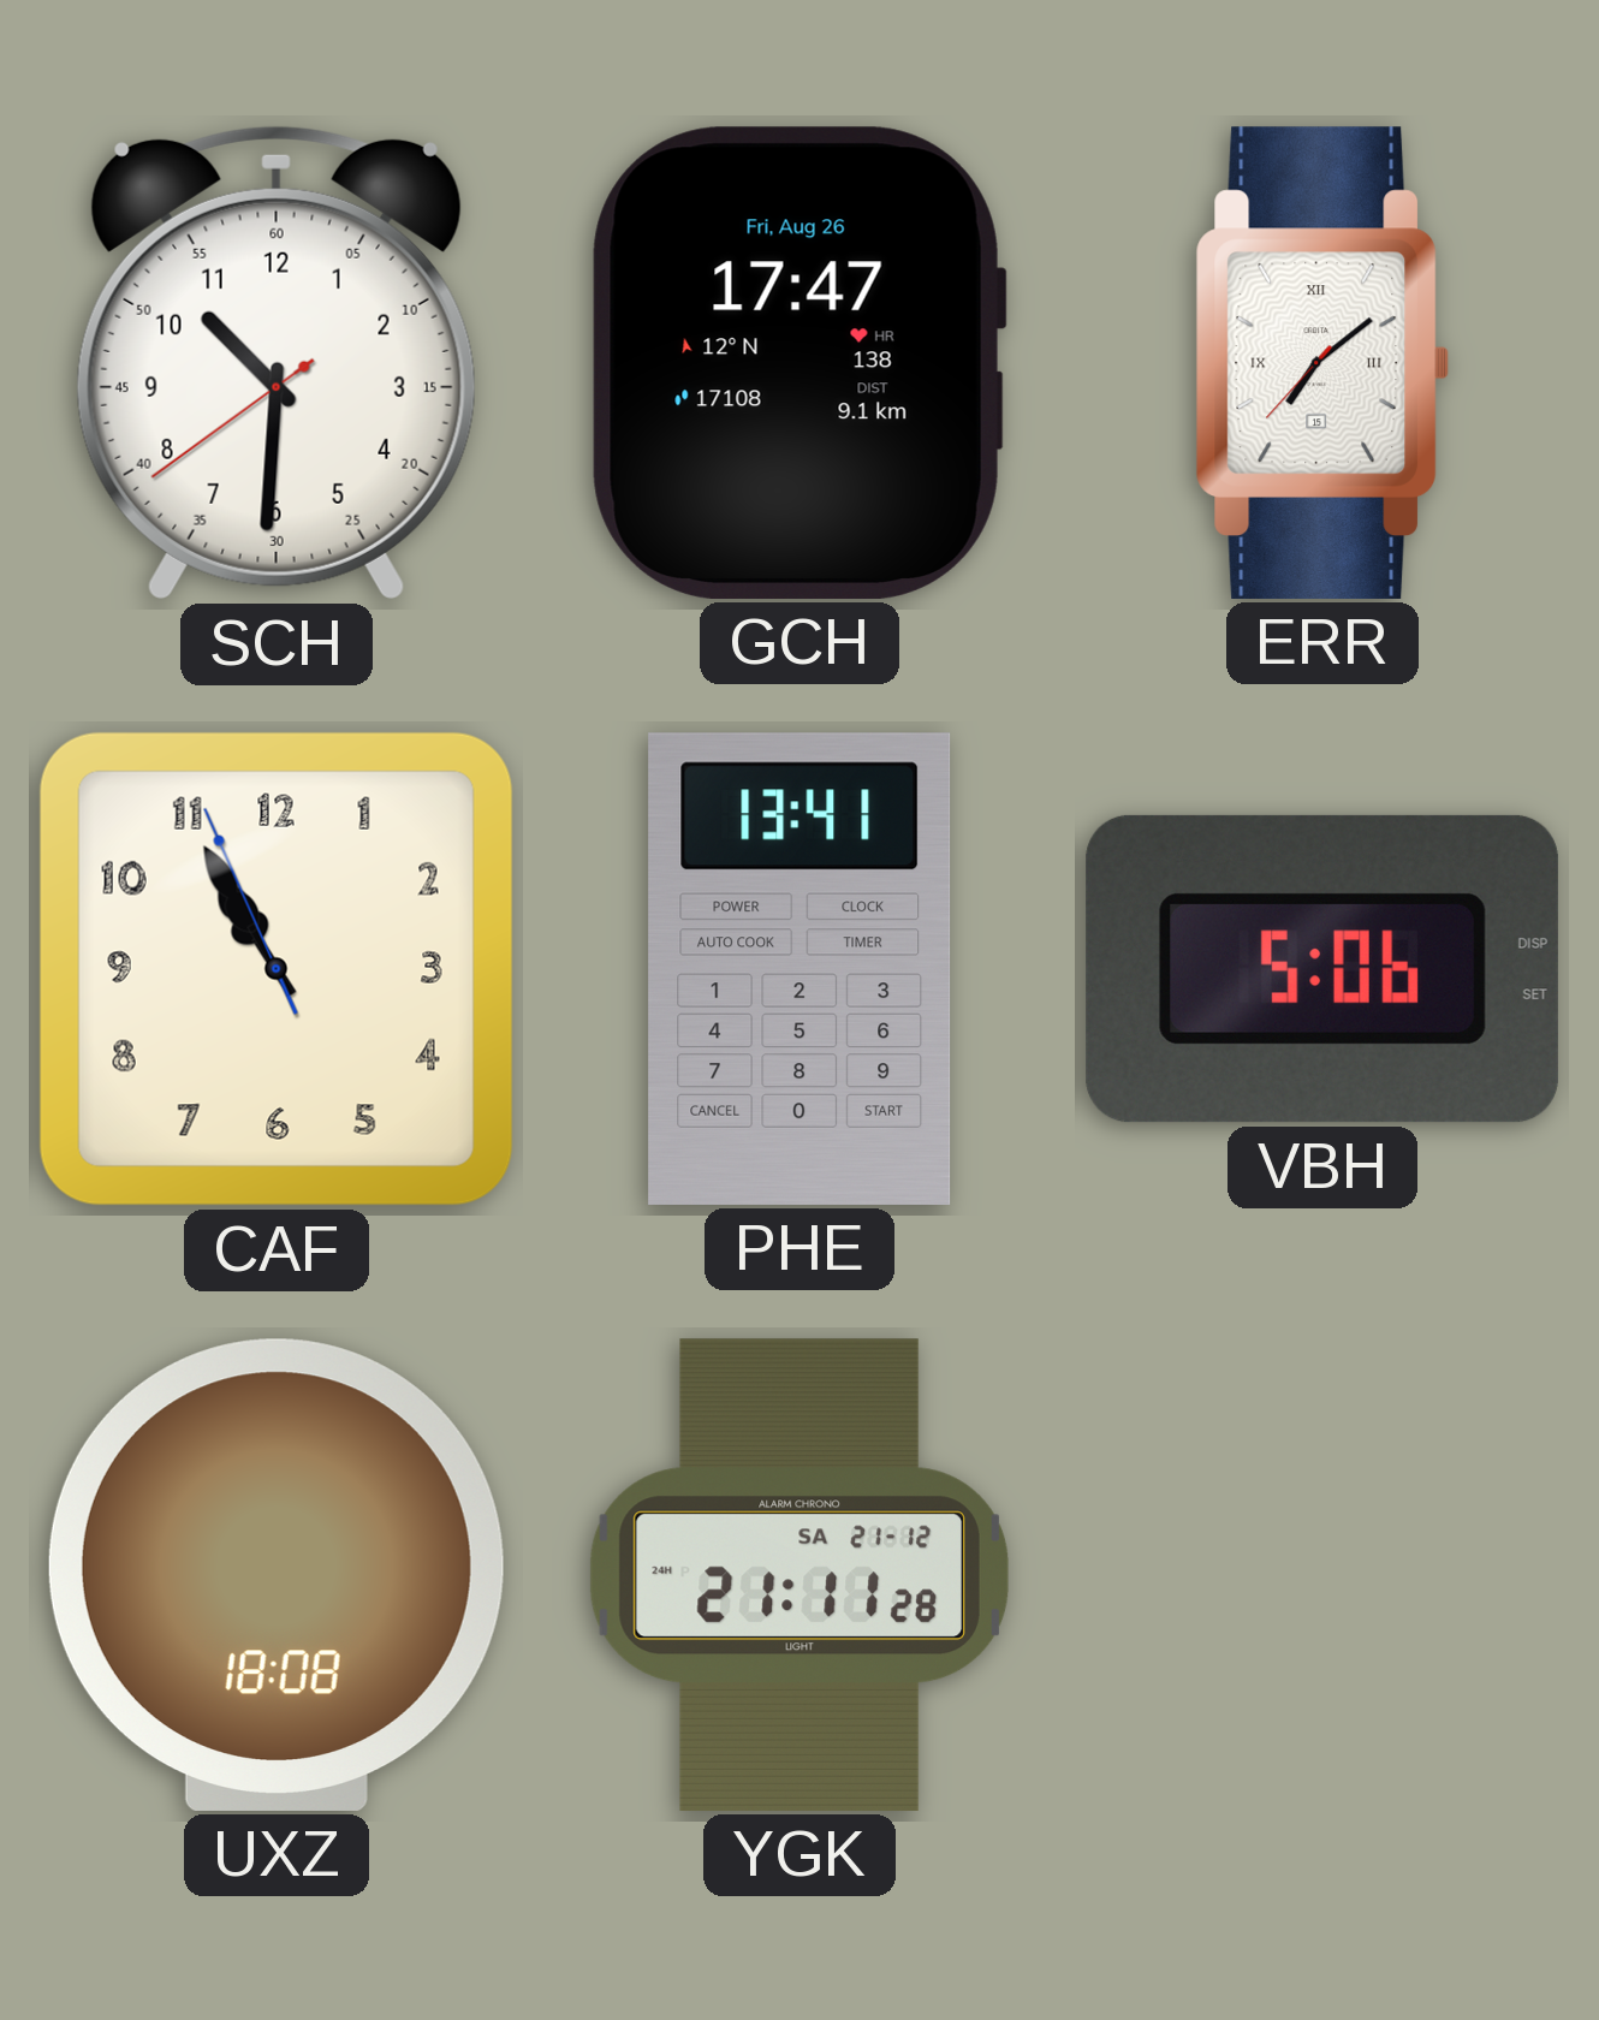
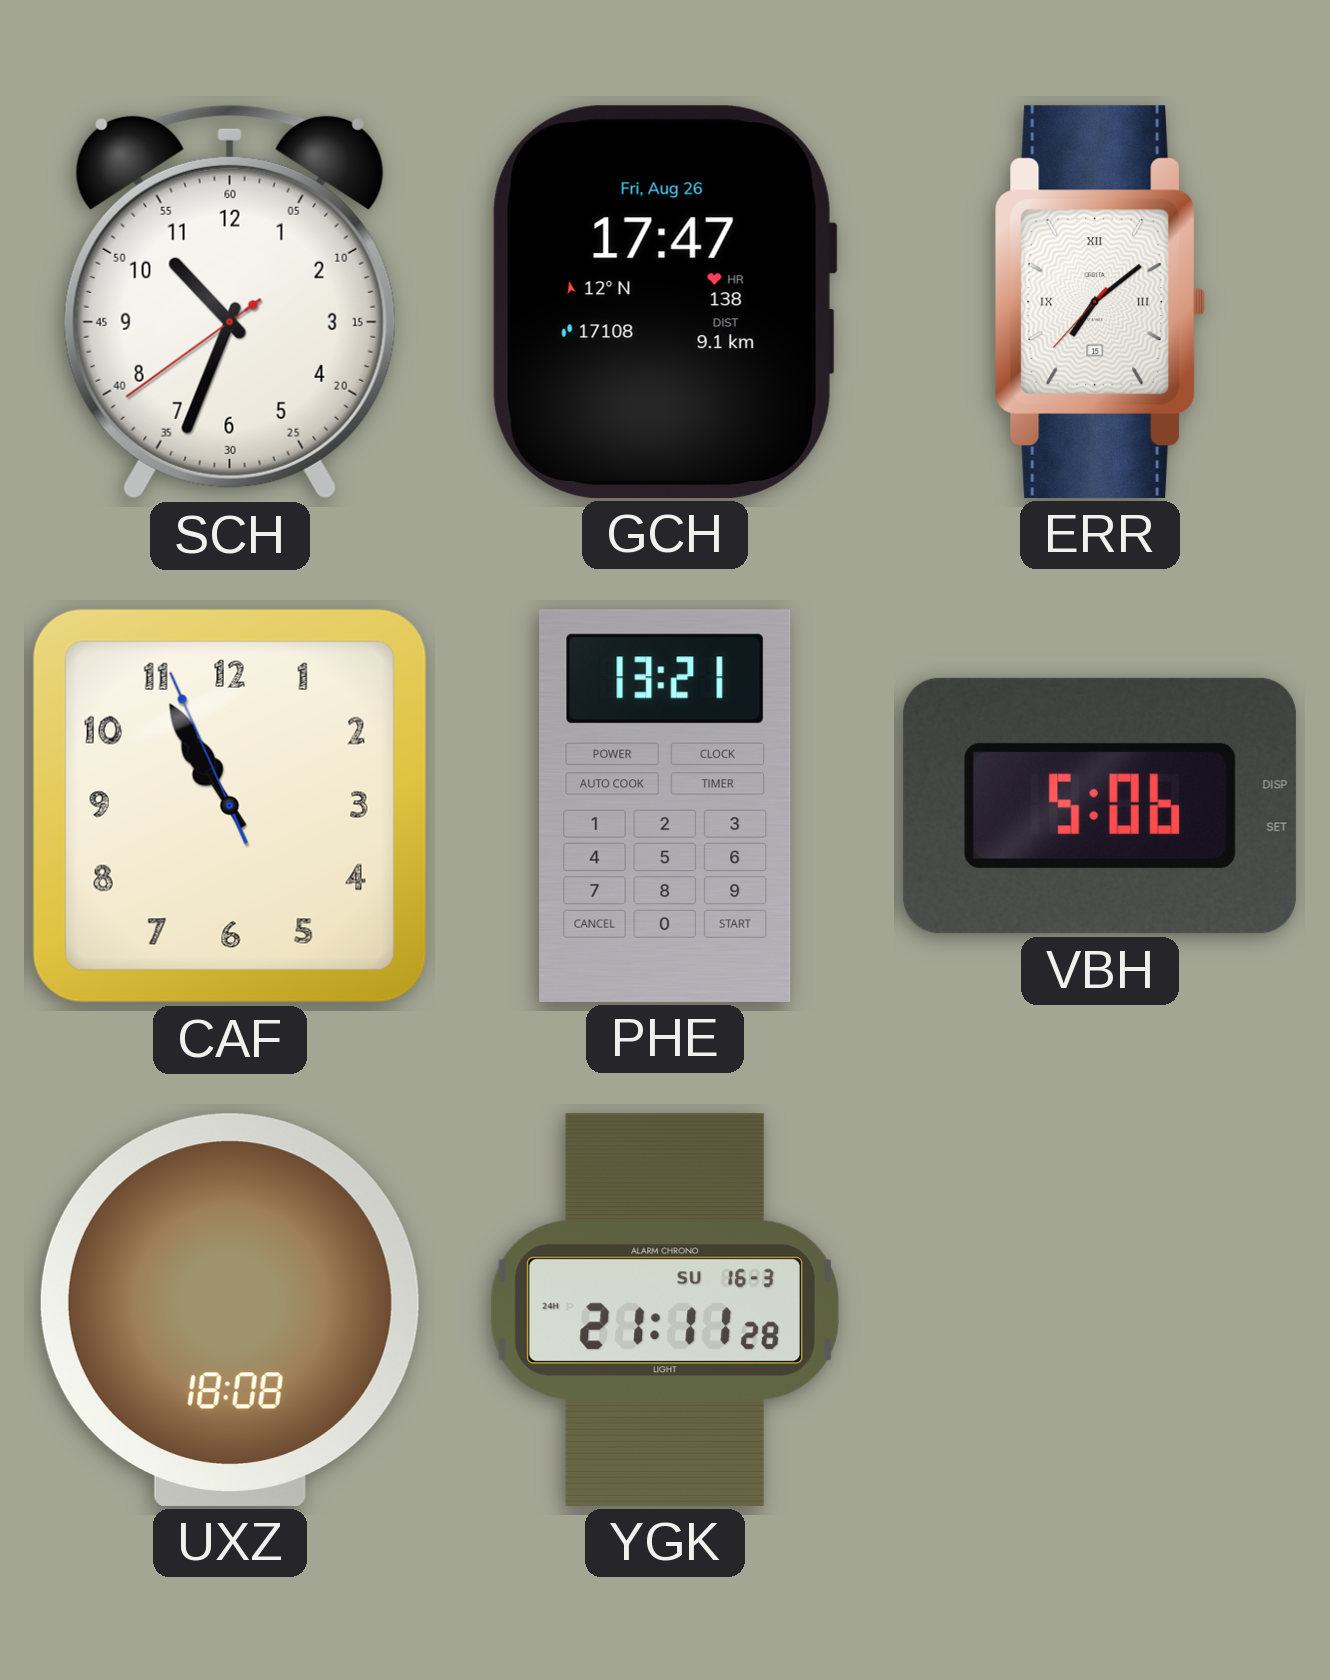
SCH: 10:30 -> 10:33
PHE: 13:41 -> 13:21
YGK date: SA 21-12 -> SU 16-3
